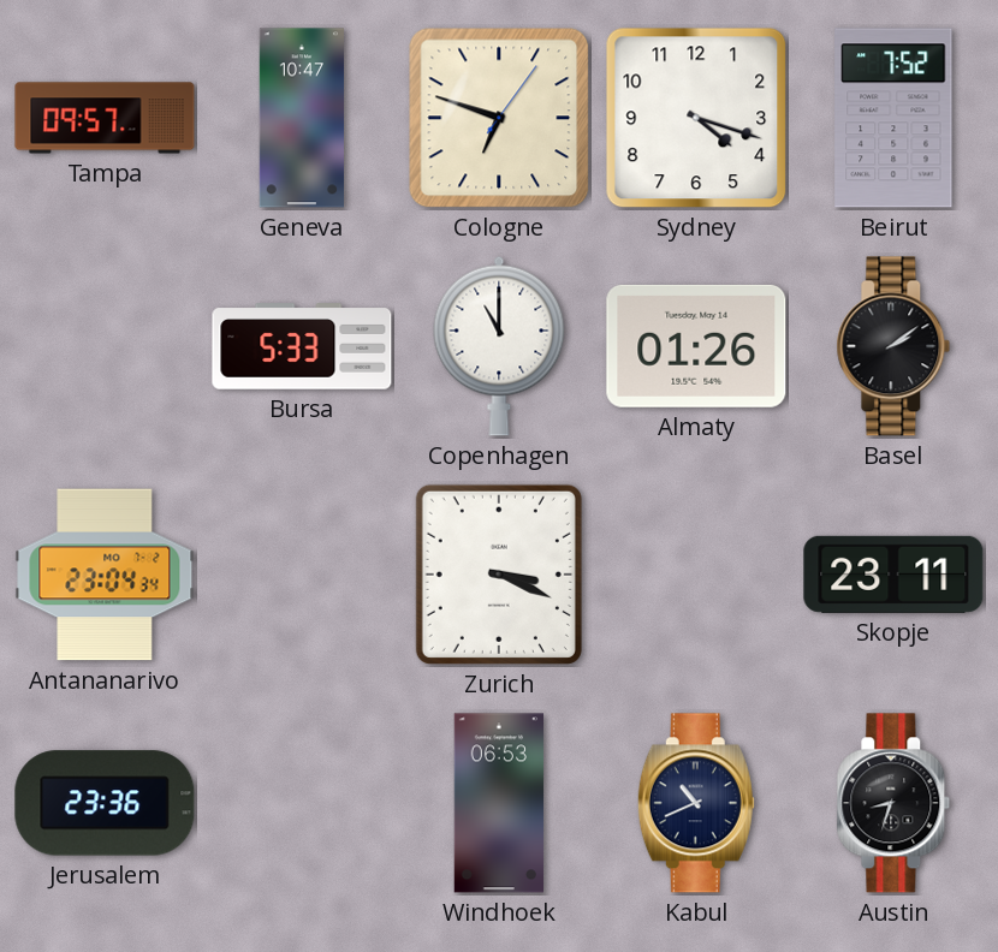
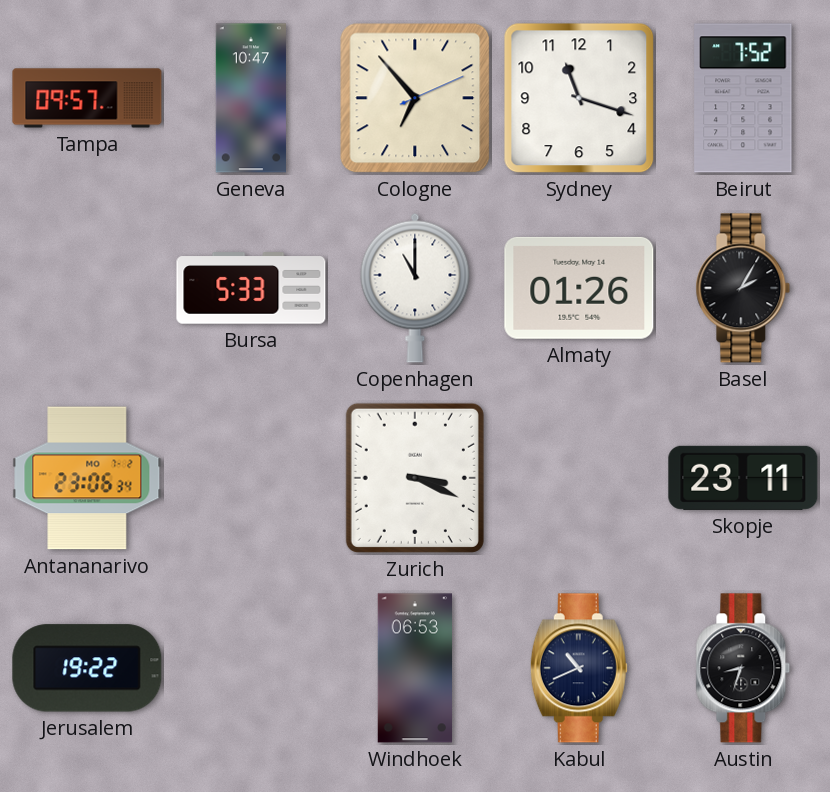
Cologne: 6:48 -> 6:53
Sydney: 4:18 -> 11:18
Basel: 2:09 -> 2:05
Antananarivo: 23:04 -> 23:06
Jerusalem: 23:36 -> 19:22
